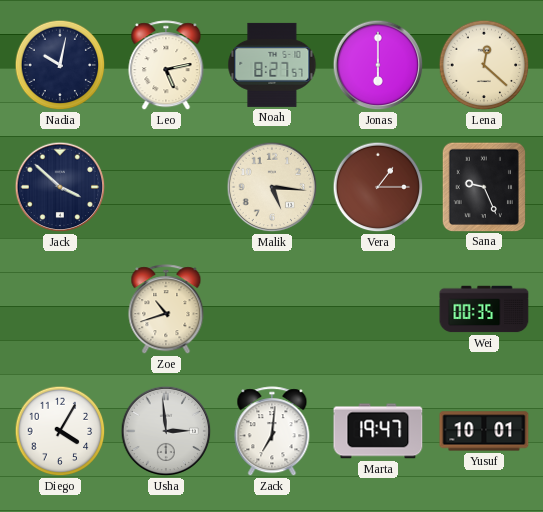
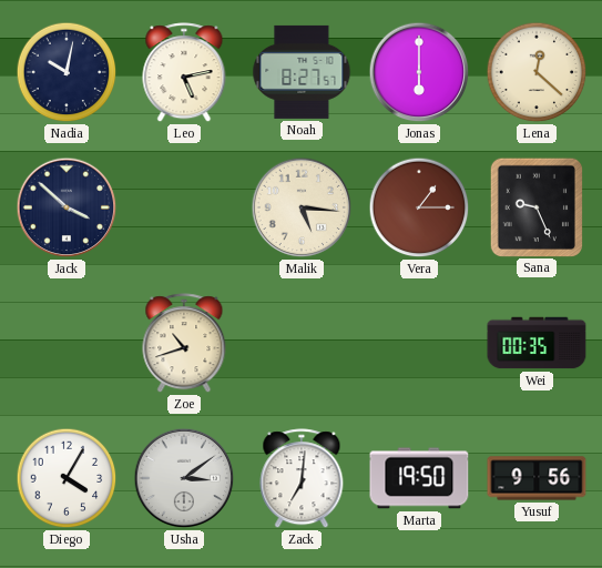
Usha: 2:59 -> 3:09
Marta: 19:47 -> 19:50
Yusuf: 10:01 -> 9:56
